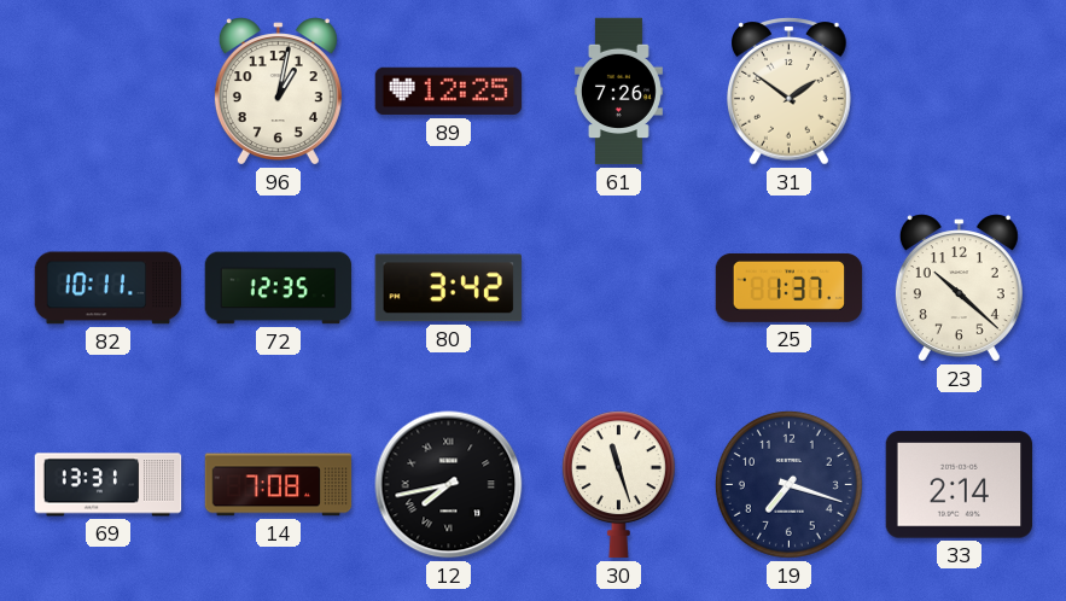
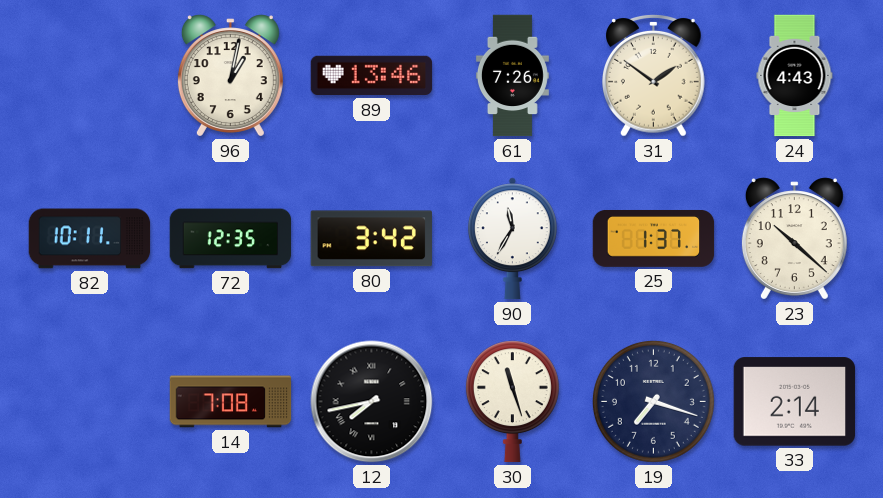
89: 12:25 -> 13:46
24: none -> 4:43
90: none -> 11:35
69: 13:31 -> none
